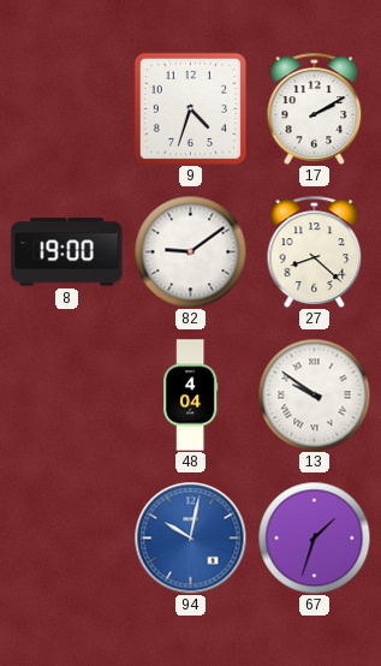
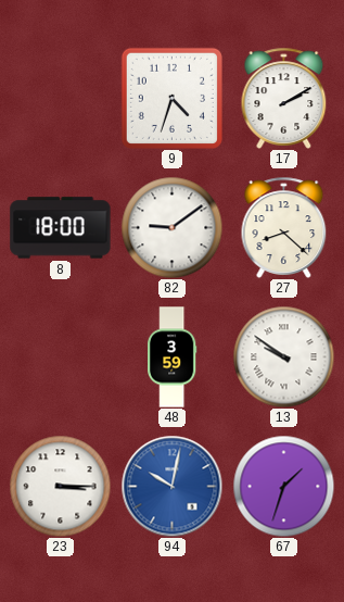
8: 19:00 -> 18:00
48: 4:04 -> 3:59
23: none -> 3:15
